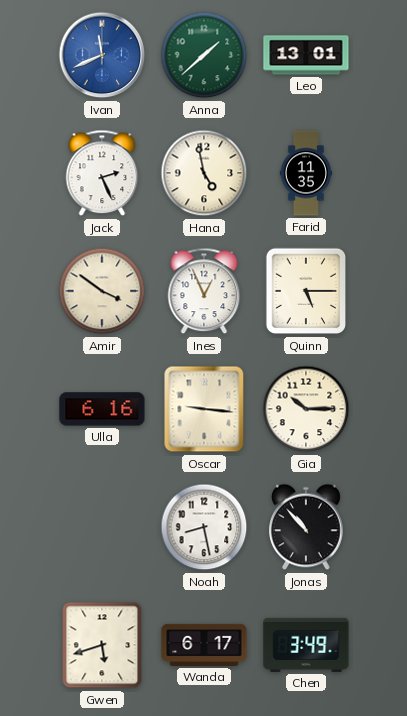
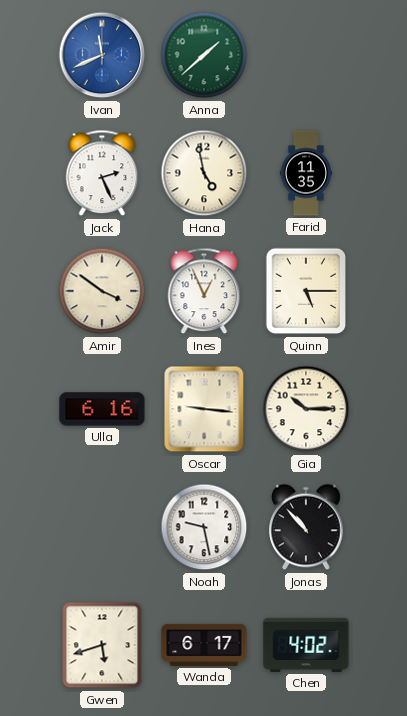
Leo: 13:01 -> none
Noah: 8:28 -> 9:28
Chen: 3:49 -> 4:02
